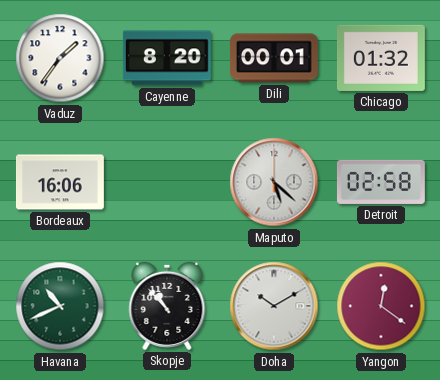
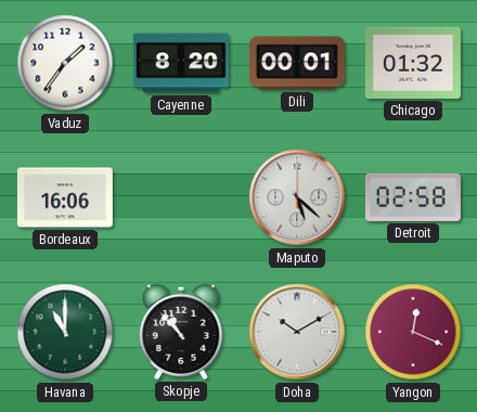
Havana: 10:41 -> 11:00
Yangon: 12:21 -> 12:19
